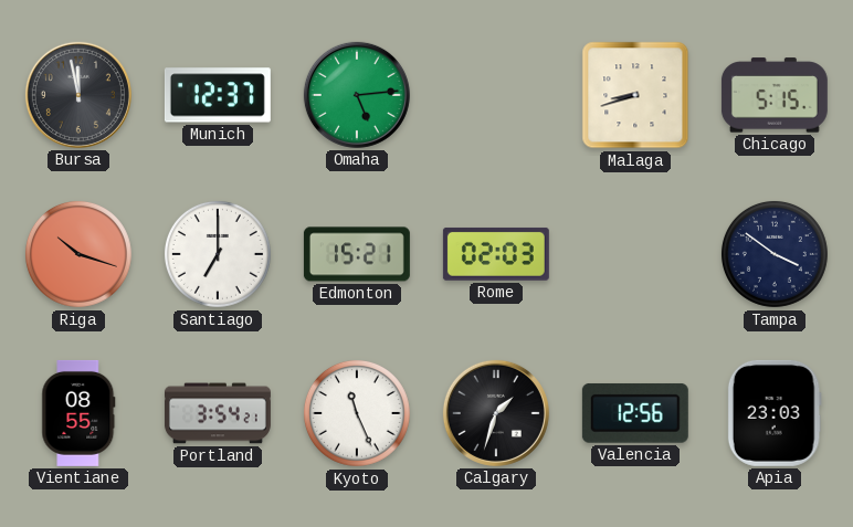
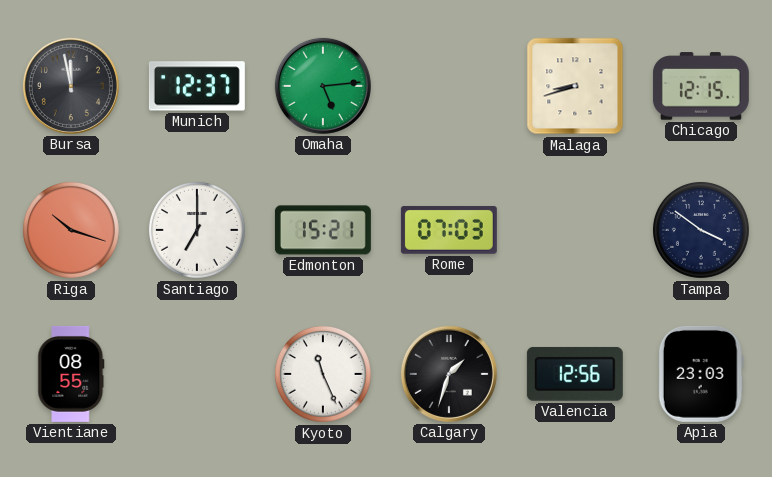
Chicago: 5:15 -> 12:15
Rome: 02:03 -> 07:03
Portland: 3:54 -> none
